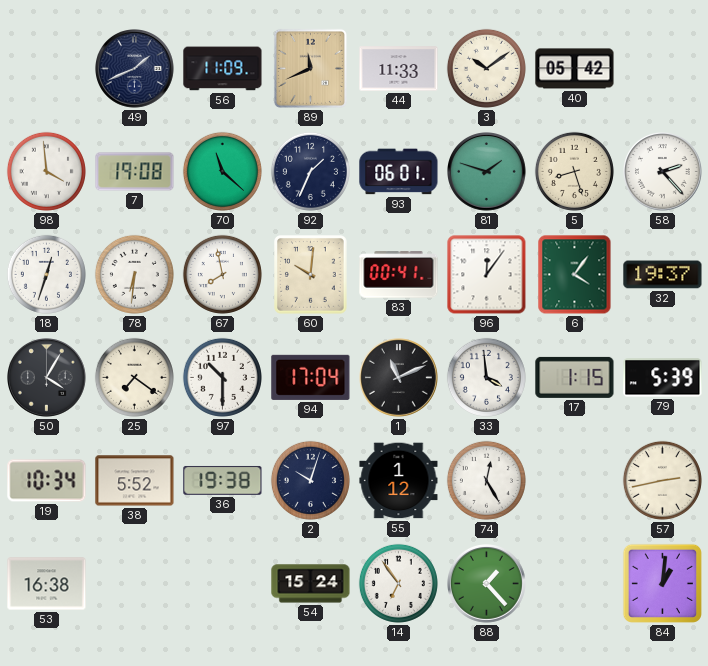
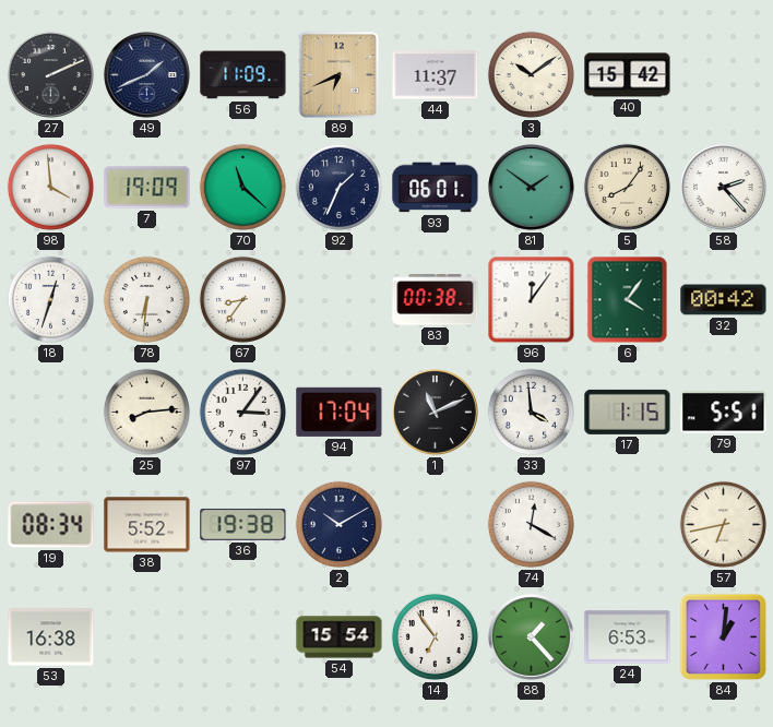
27: none -> 2:11
89: 11:41 -> 6:41
44: 11:33 -> 11:37
40: 05:42 -> 15:42
7: 19:08 -> 19:09
81: 1:48 -> 1:51
5: 8:27 -> 8:06
67: 7:58 -> 8:36
60: 10:01 -> none
83: 00:41 -> 00:38
32: 19:37 -> 00:42
50: 4:05 -> none
25: 7:21 -> 8:14
97: 10:30 -> 3:06
79: 5:39 -> 5:51
19: 10:34 -> 08:34
2: 10:03 -> 10:10
55: 1:12 -> none
74: 12:25 -> 12:20
57: 2:43 -> 6:43
54: 15:24 -> 15:54
24: none -> 6:53
